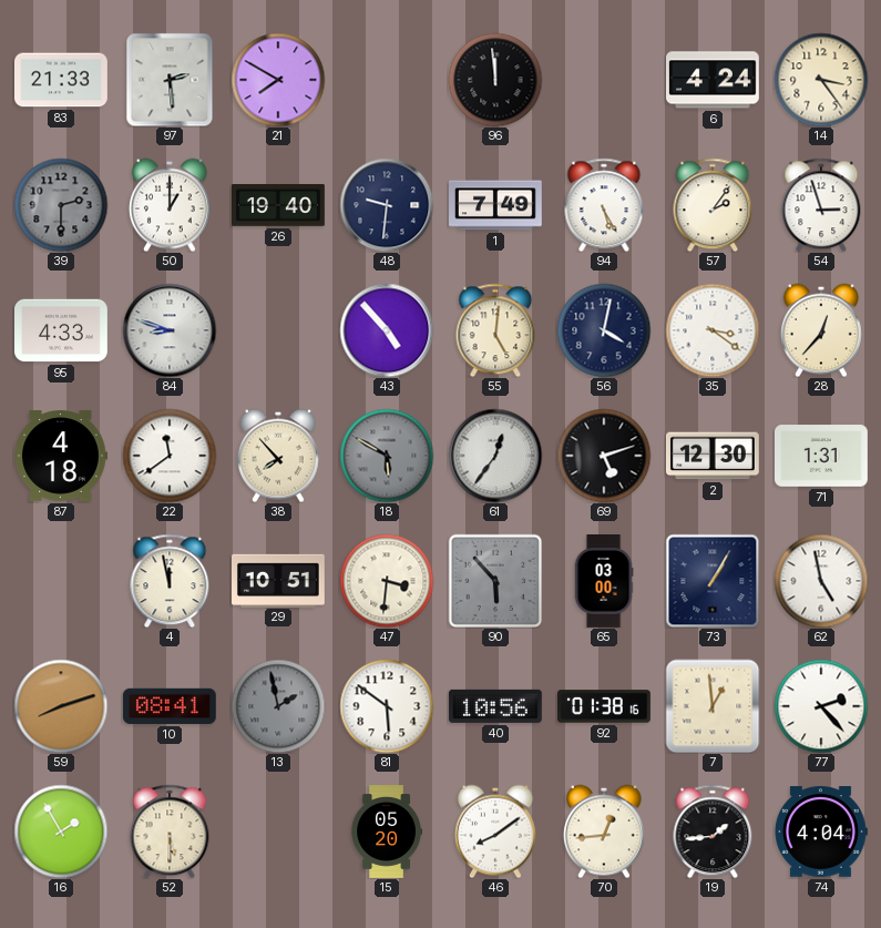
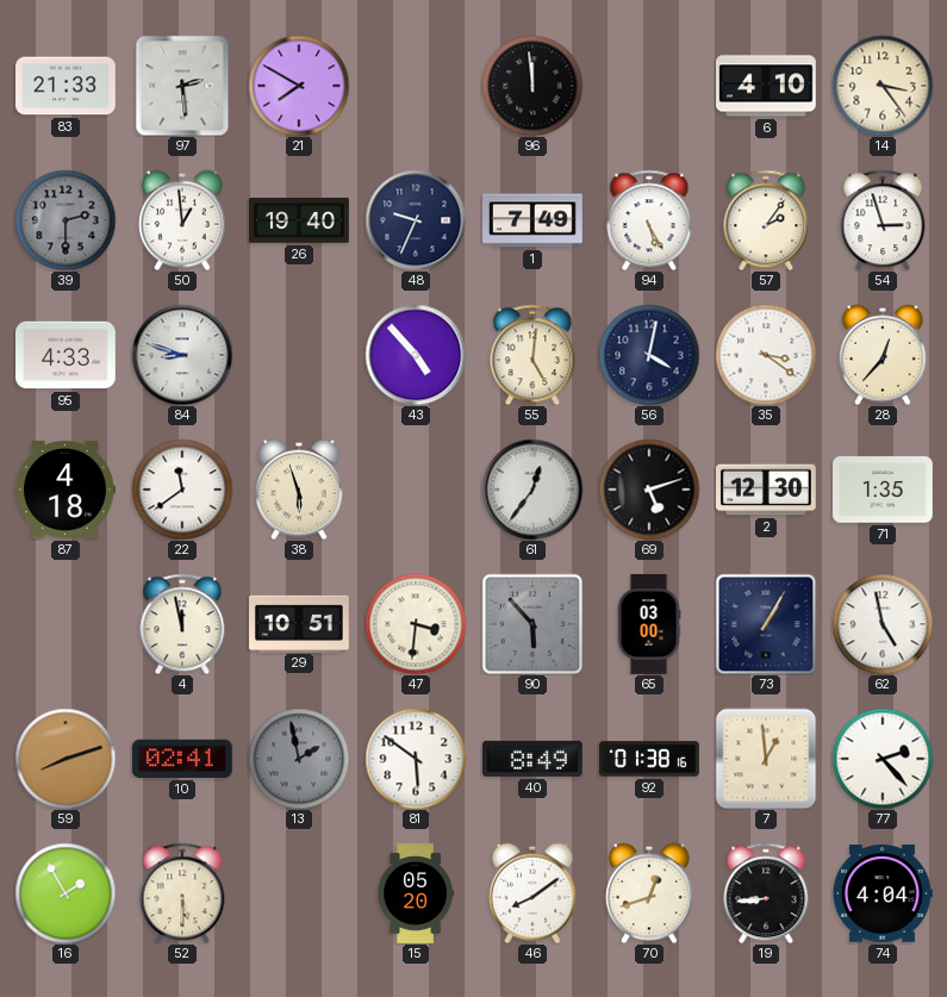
6: 4:24 -> 4:10
50: 1:00 -> 12:59
48: 9:31 -> 9:34
38: 7:53 -> 5:57
18: 5:50 -> none
71: 1:31 -> 1:35
10: 08:41 -> 02:41
40: 10:56 -> 8:49
70: 12:44 -> 12:42
19: 1:44 -> 8:44
